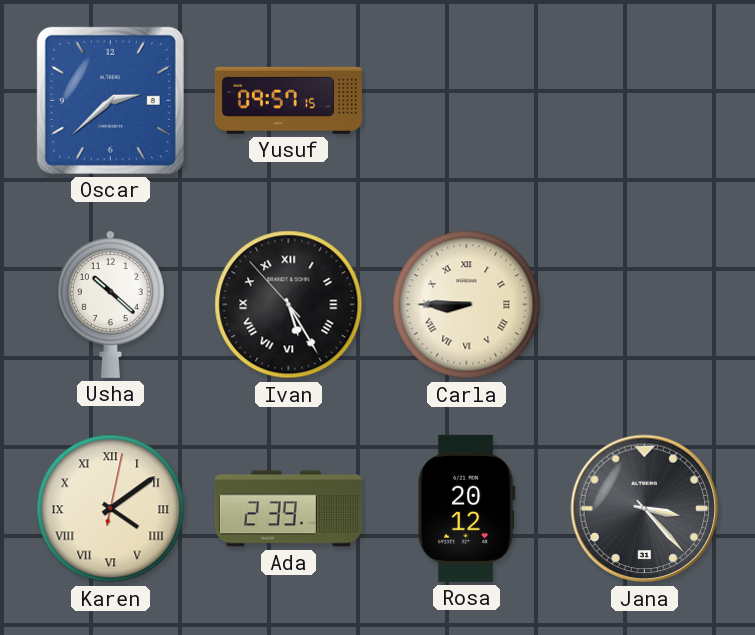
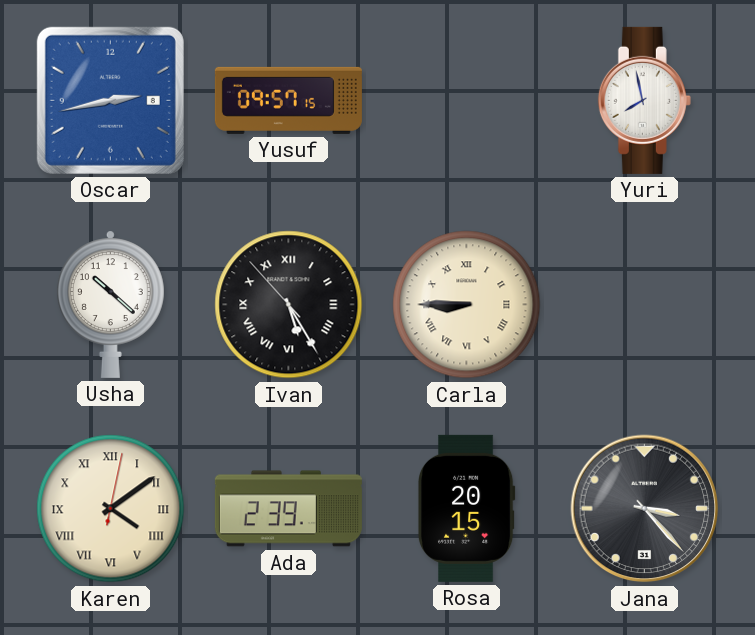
Oscar: 2:38 -> 2:43
Yuri: none -> 7:58
Rosa: 20:12 -> 20:15
